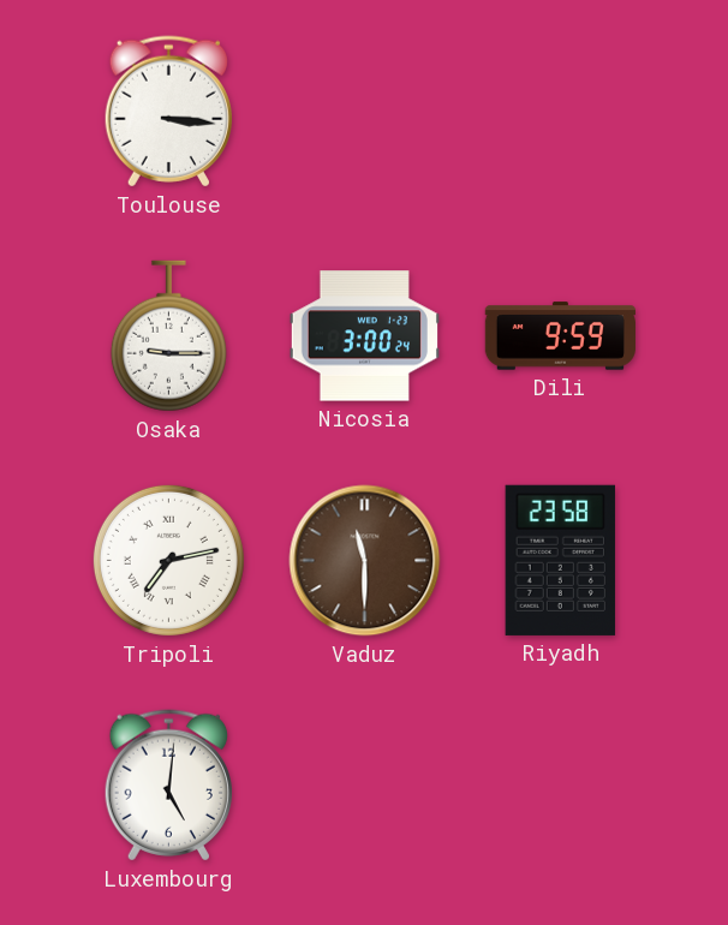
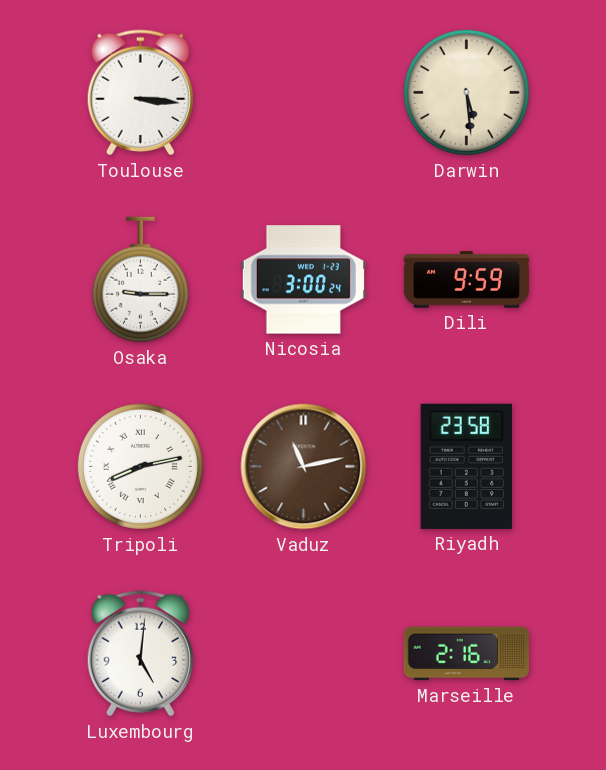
Darwin: none -> 5:29
Tripoli: 7:13 -> 8:13
Vaduz: 11:30 -> 11:13
Marseille: none -> 2:16
